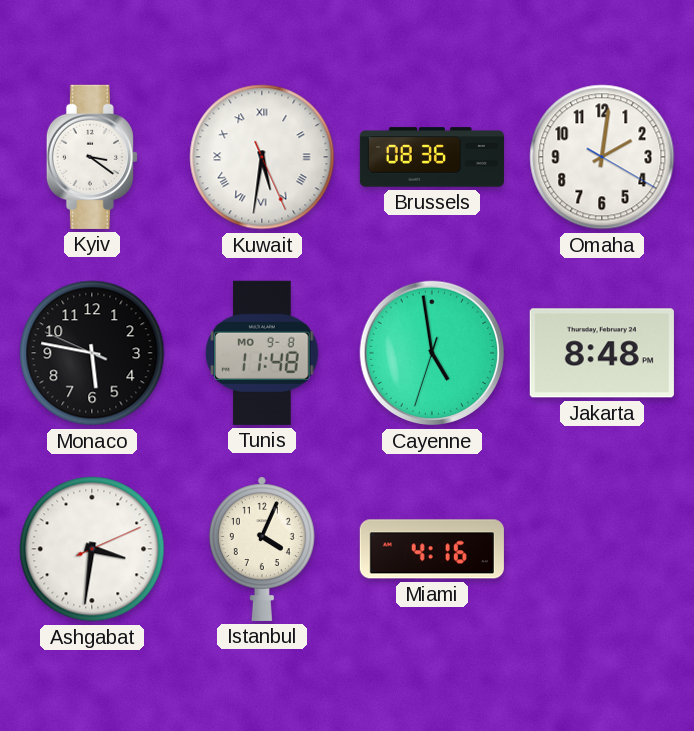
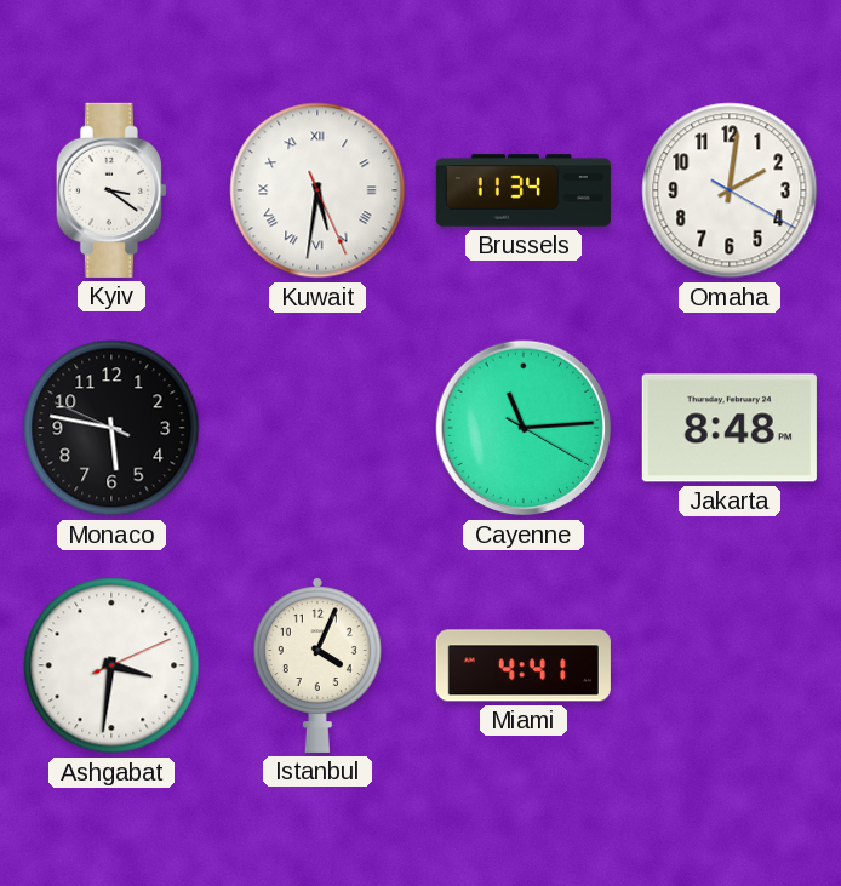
Brussels: 08:36 -> 11:34
Tunis: 11:48 -> none
Cayenne: 4:58 -> 11:14
Miami: 4:16 -> 4:41
